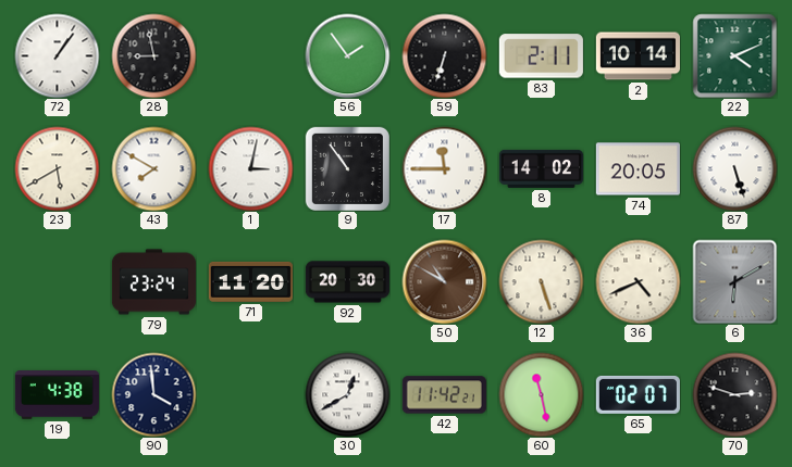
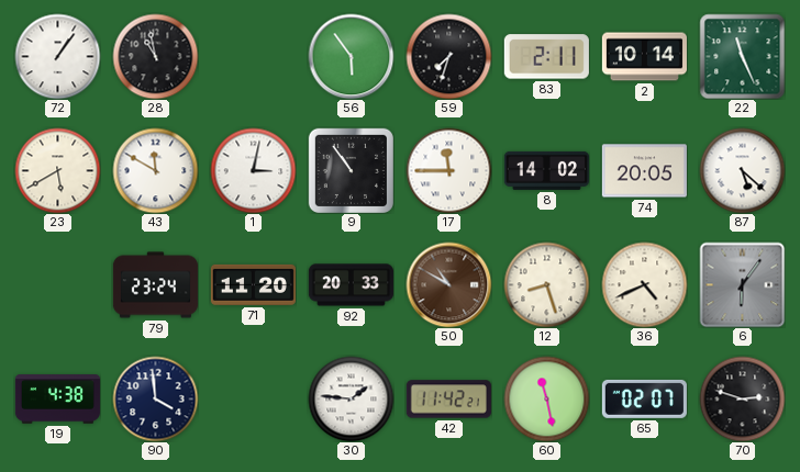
28: 8:58 -> 10:58
56: 1:54 -> 5:54
59: 6:33 -> 7:33
22: 4:11 -> 11:26
43: 7:50 -> 11:50
87: 5:27 -> 5:22
92: 20:30 -> 20:33
12: 5:27 -> 8:27
6: 6:10 -> 6:06
30: 12:40 -> 1:46
